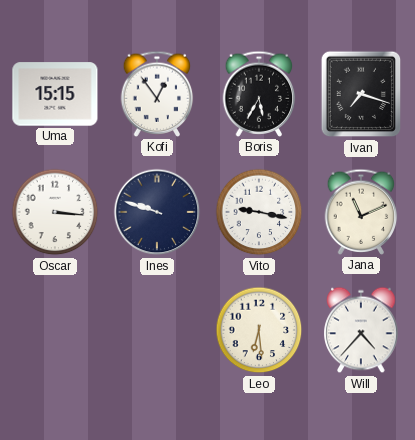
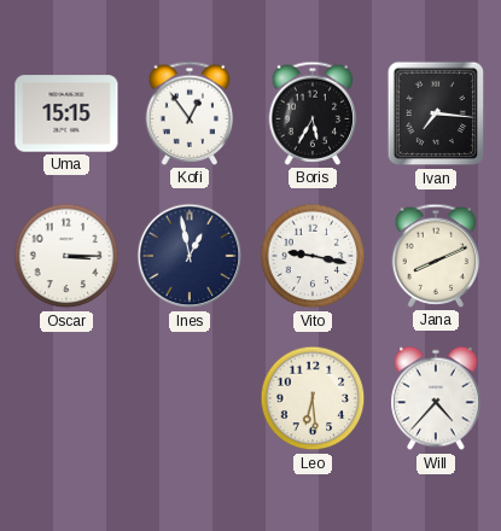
Ivan: 7:18 -> 7:16
Oscar: 3:16 -> 3:15
Ines: 9:48 -> 12:58
Jana: 11:11 -> 8:11
